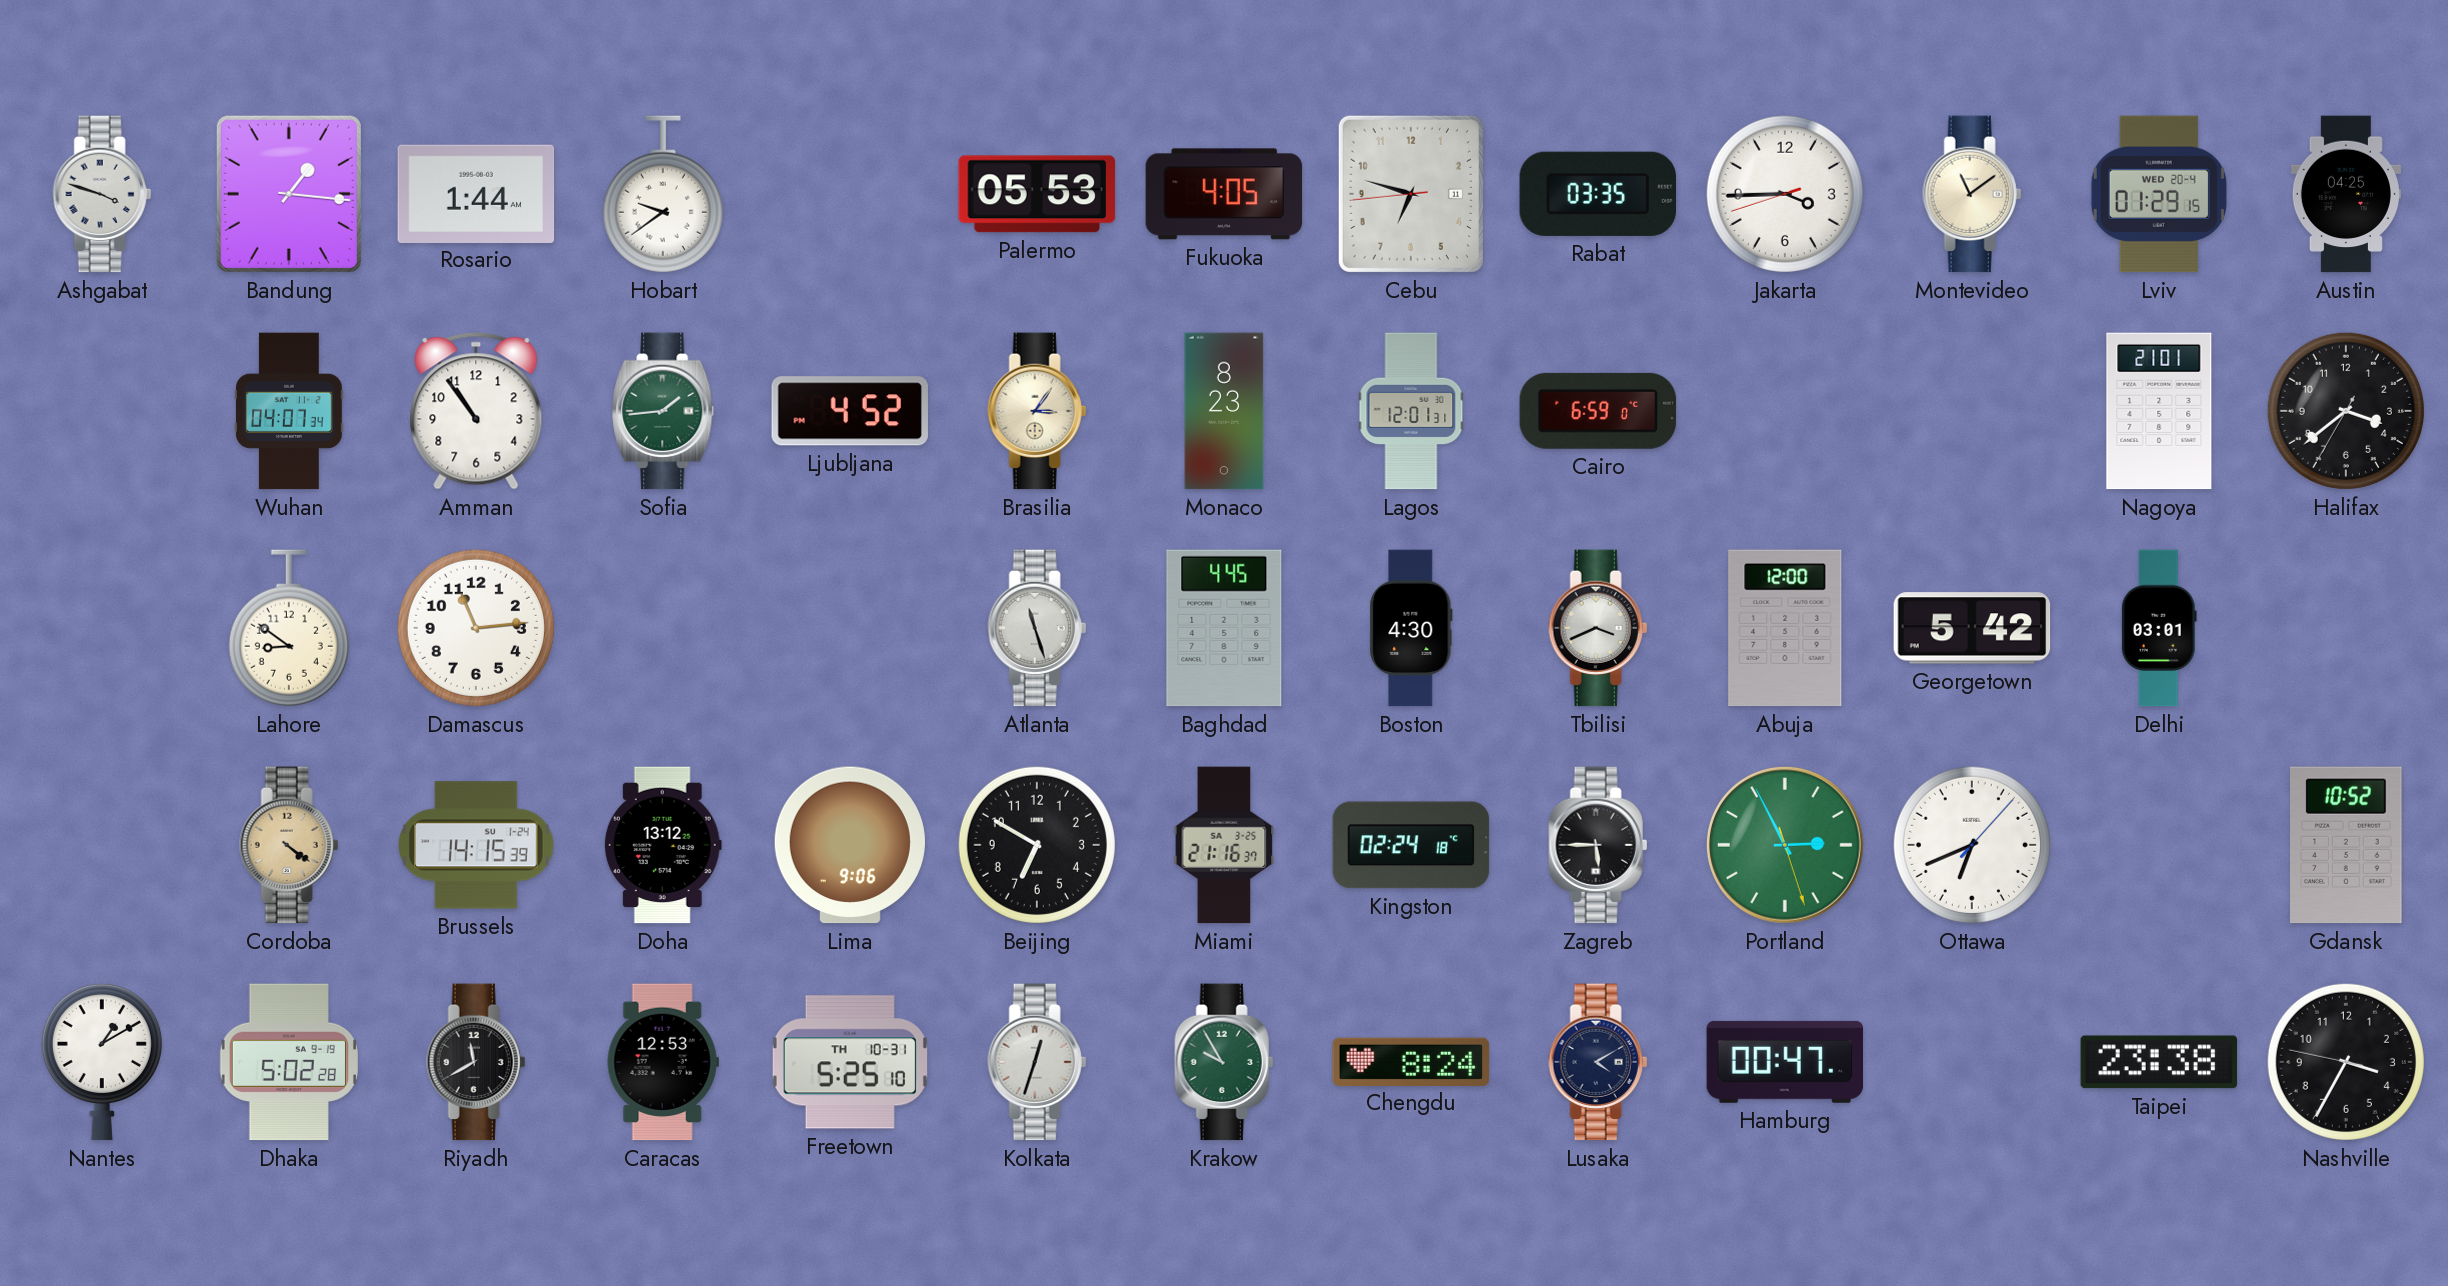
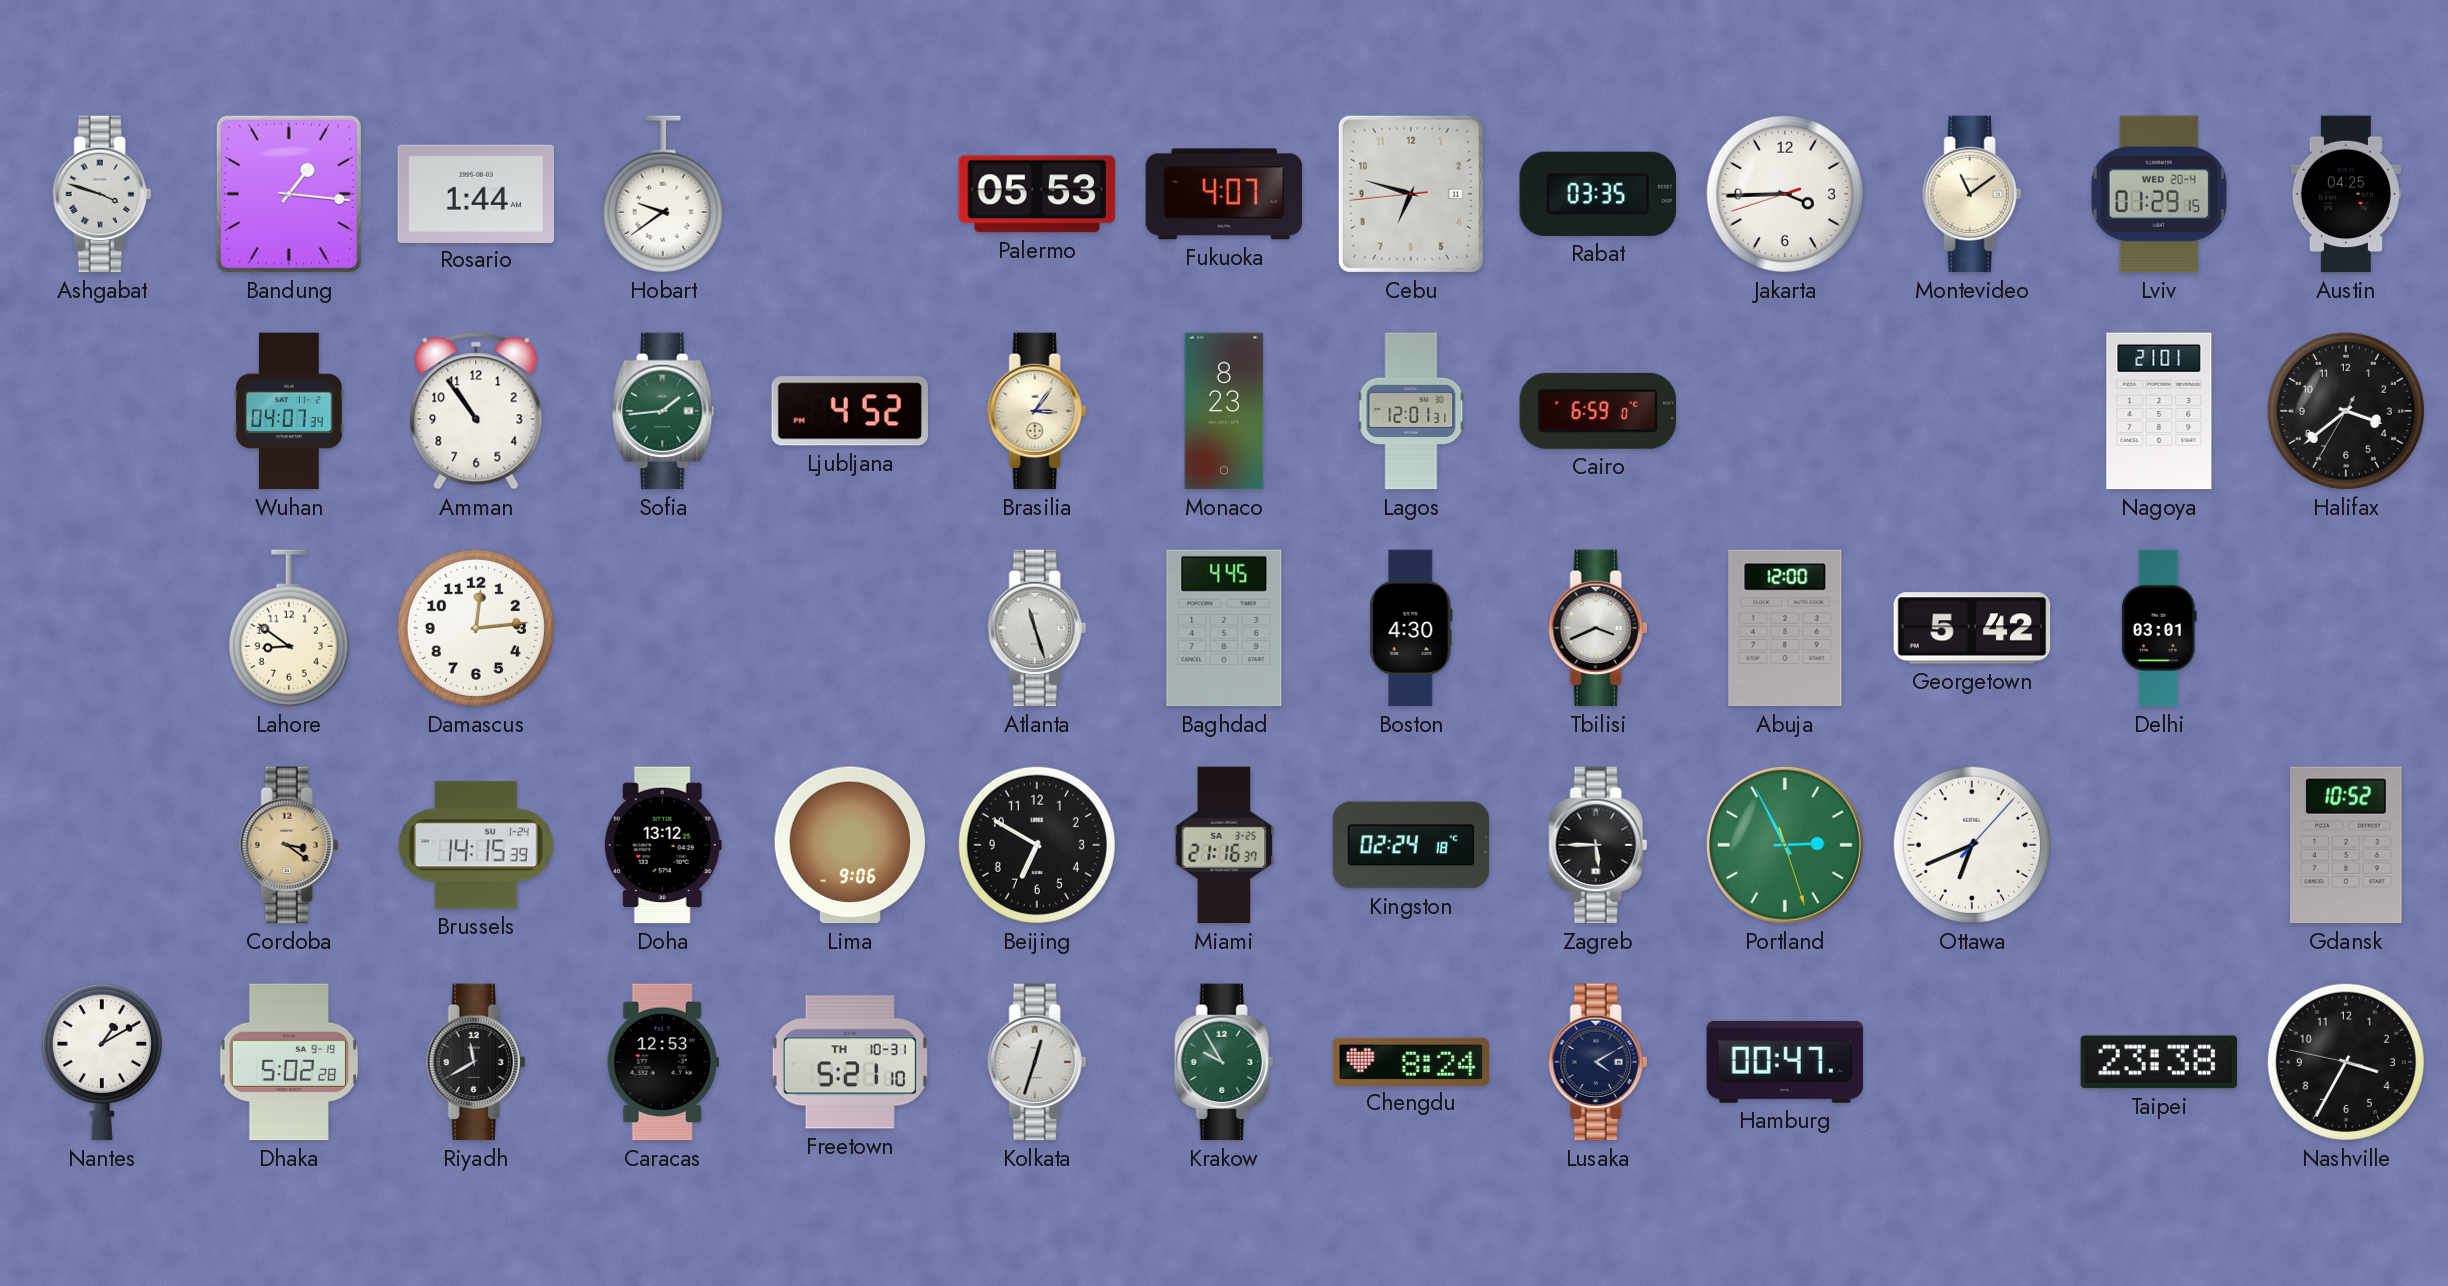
Fukuoka: 4:05 -> 4:07
Damascus: 11:14 -> 12:14
Cordoba: 4:21 -> 3:21
Freetown: 5:25 -> 5:21
